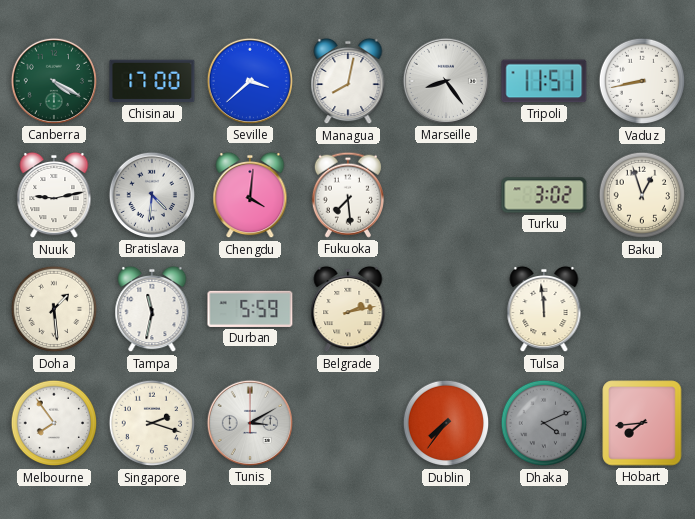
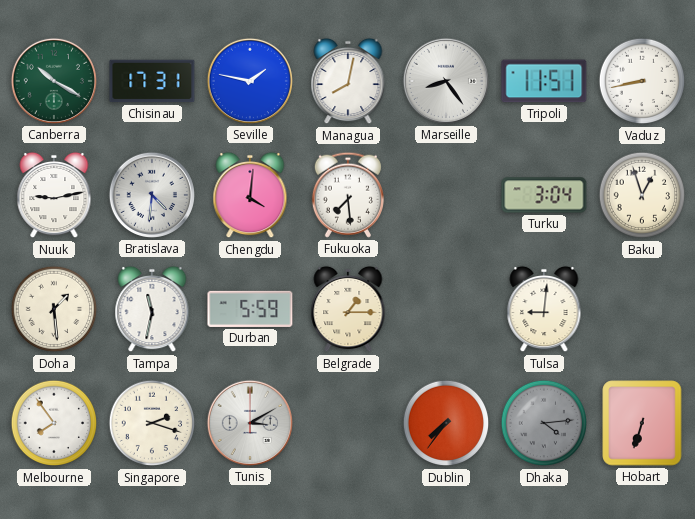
Canberra: 4:20 -> 10:20
Chisinau: 17:00 -> 17:31
Seville: 3:38 -> 1:47
Turku: 3:02 -> 3:04
Belgrade: 2:13 -> 1:15
Tulsa: 11:59 -> 9:01
Dhaka: 4:11 -> 4:14
Hobart: 7:44 -> 6:33
